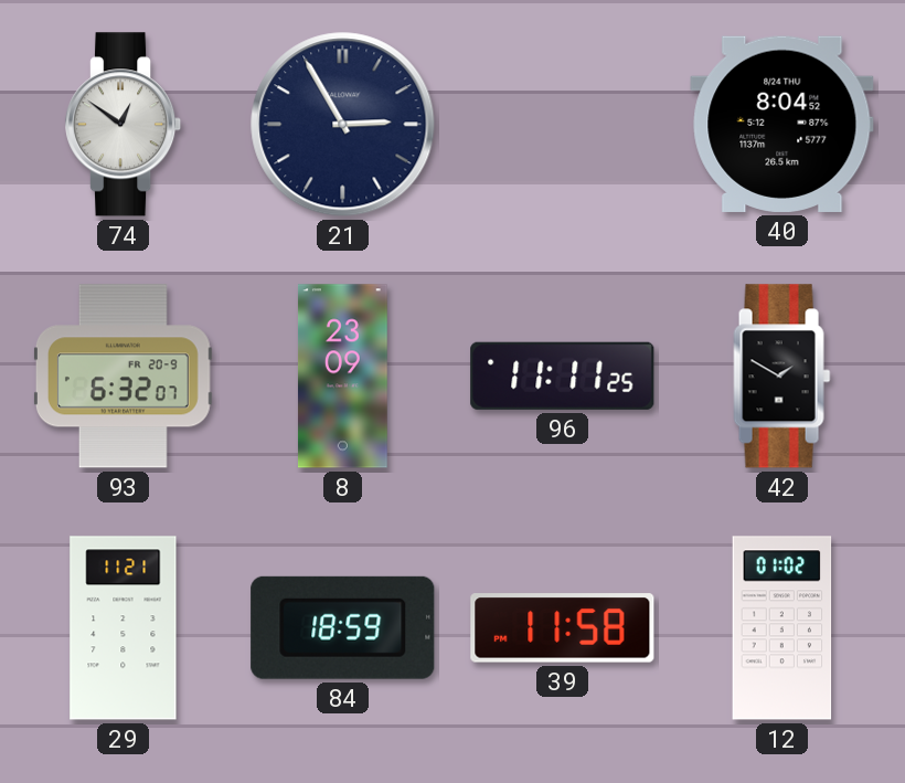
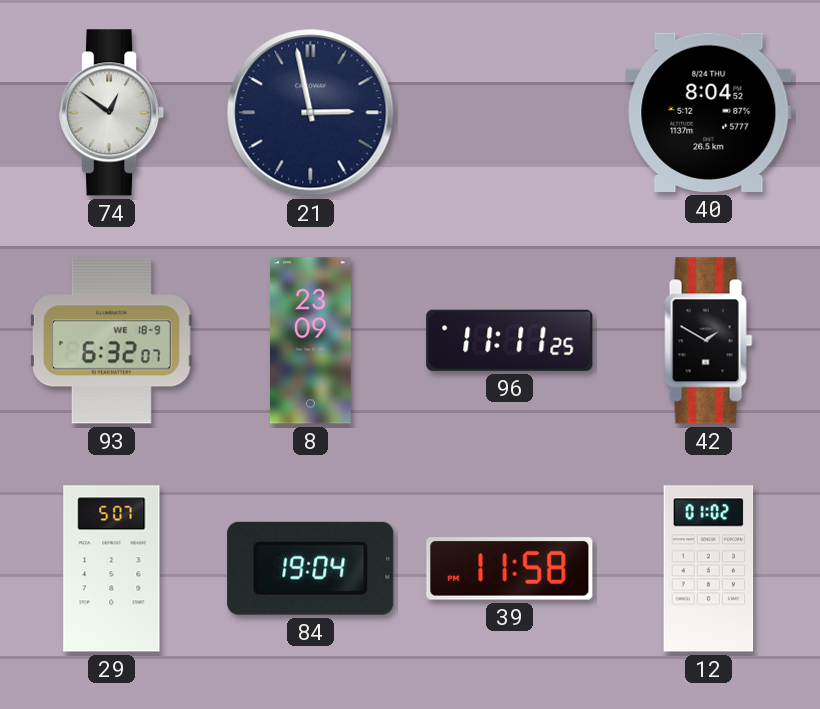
21: 2:55 -> 2:58
93 date: FR 20-9 -> WE 18-9
29: 11:21 -> 5:07
84: 18:59 -> 19:04
